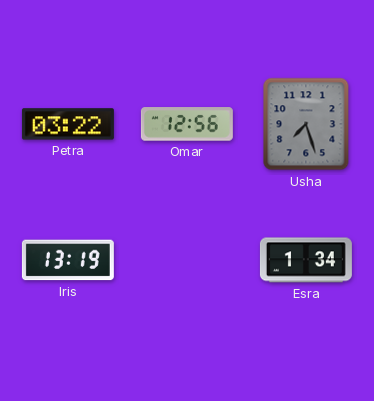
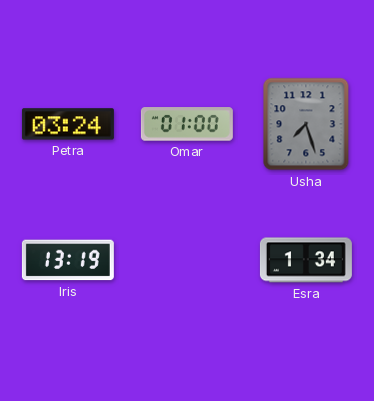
Petra: 03:22 -> 03:24
Omar: 12:56 -> 01:00
